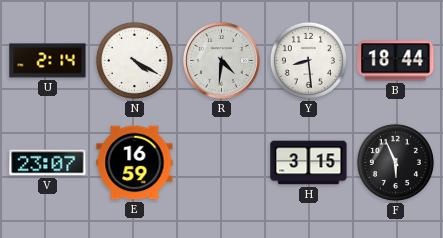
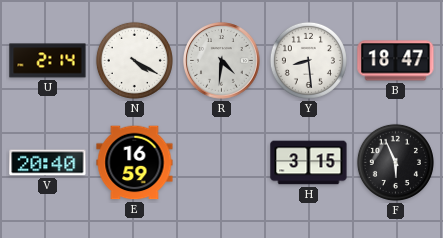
B: 18:44 -> 18:47
V: 23:07 -> 20:40
